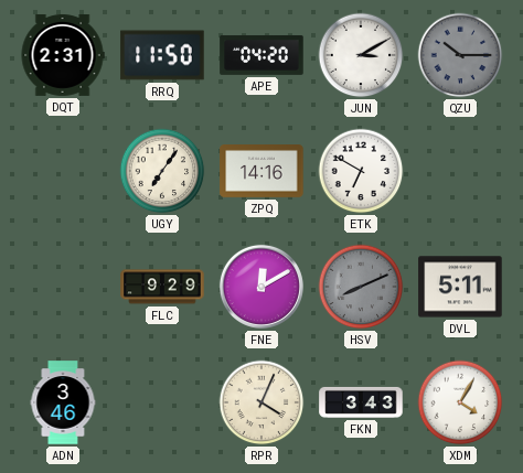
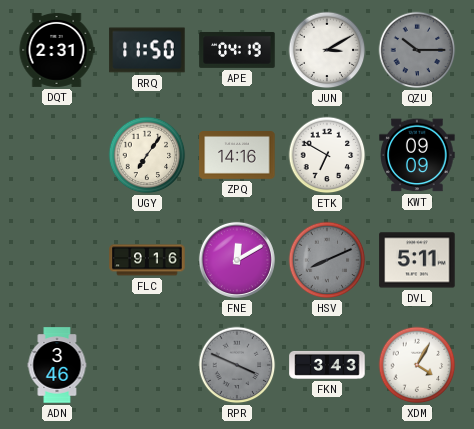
APE: 04:20 -> 04:19
KWT: none -> 09:09
FLC: 9:29 -> 9:16
RPR: 4:04 -> 3:49
RPR dial: cream -> grey
